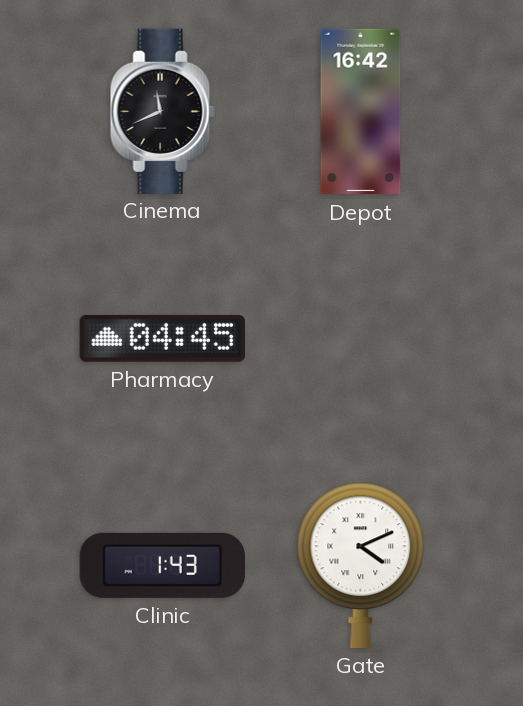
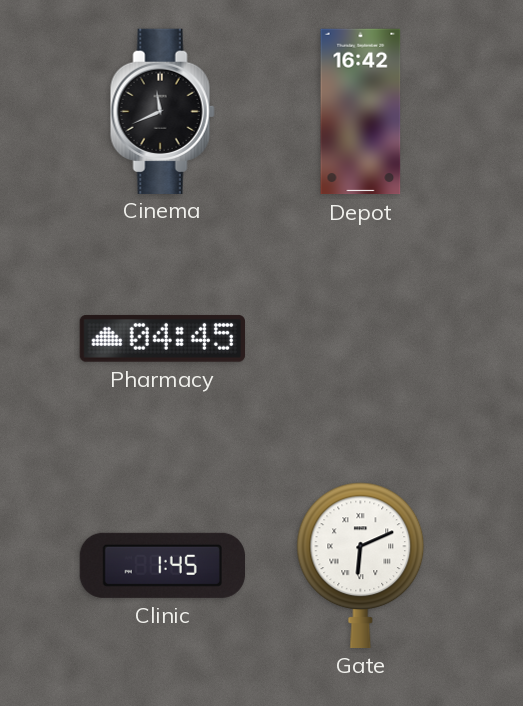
Clinic: 1:43 -> 1:45
Gate: 4:11 -> 6:11
